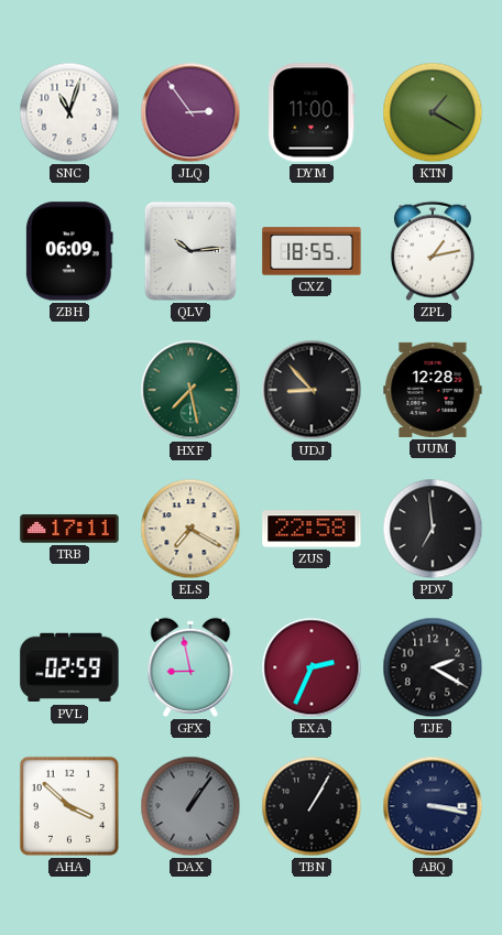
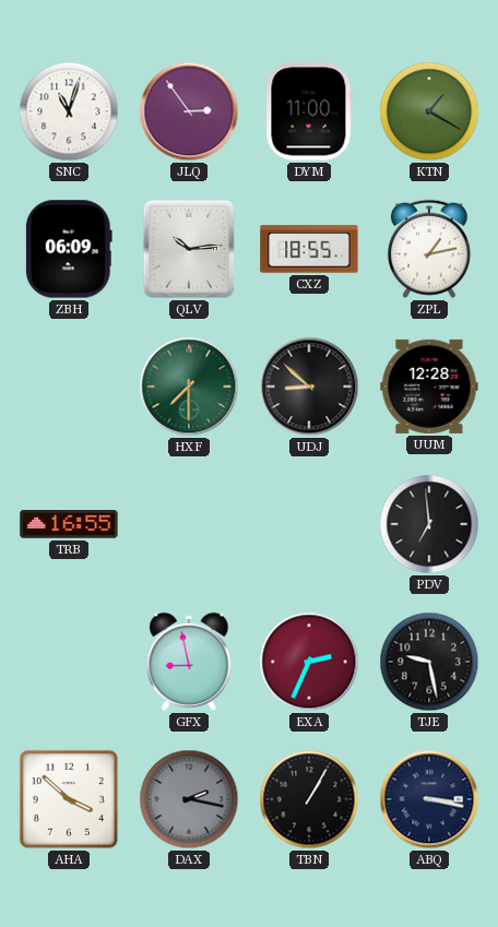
HXF: 7:28 -> 7:30
UDJ: 8:53 -> 8:52
TRB: 17:11 -> 16:55
ELS: 7:20 -> none
ZUS: 22:58 -> none
PVL: 02:59 -> none
TJE: 2:20 -> 9:28
DAX: 1:06 -> 2:17
